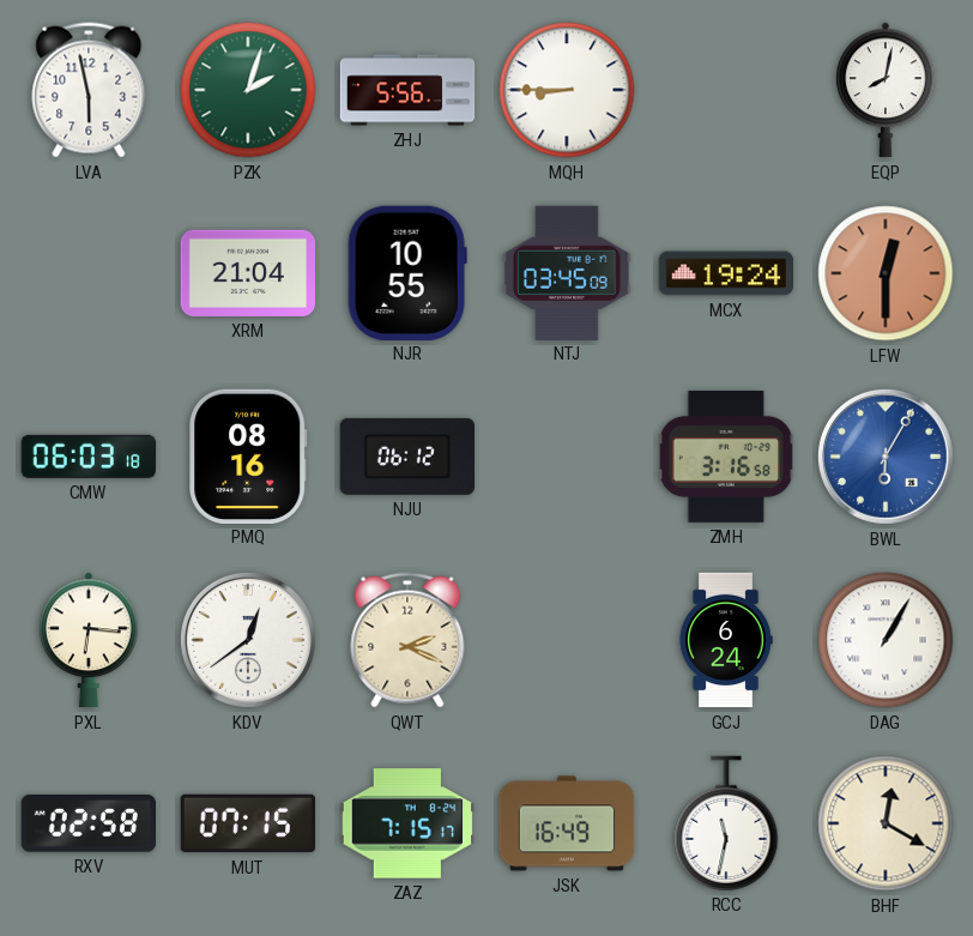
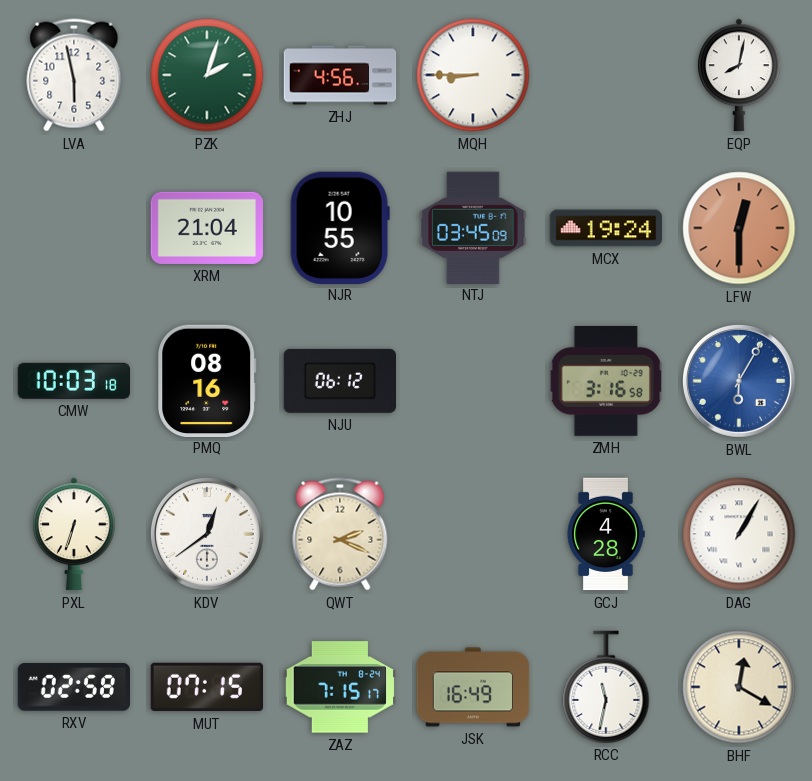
ZHJ: 5:56 -> 4:56
CMW: 06:03 -> 10:03
PXL: 6:16 -> 6:33
GCJ: 6:24 -> 4:28
